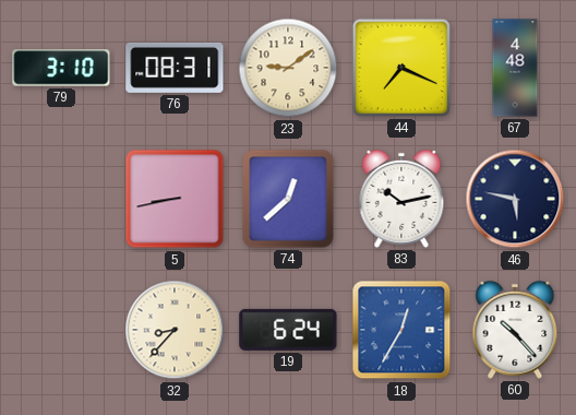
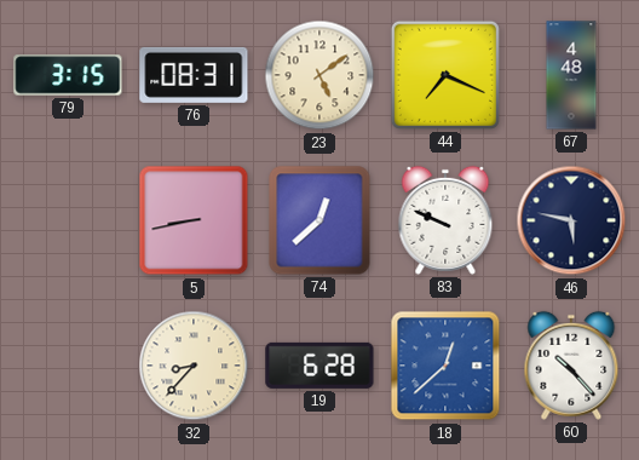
79: 3:10 -> 3:15
23: 9:09 -> 5:09
83: 10:13 -> 9:49
19: 6:24 -> 6:28
18: 12:35 -> 12:38
